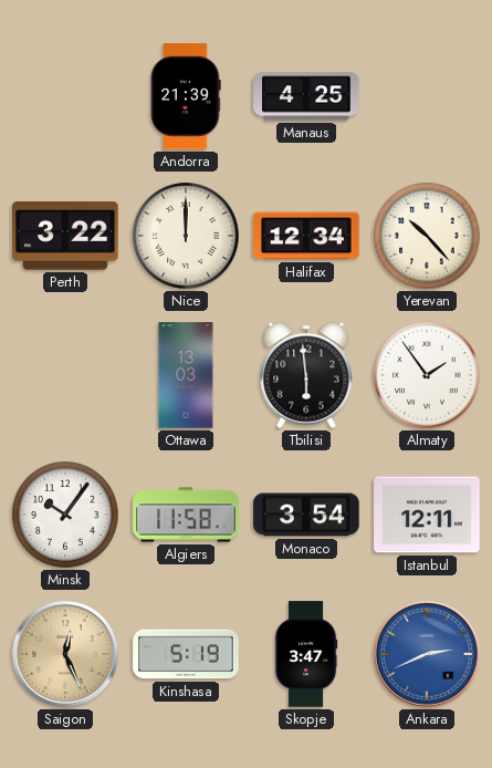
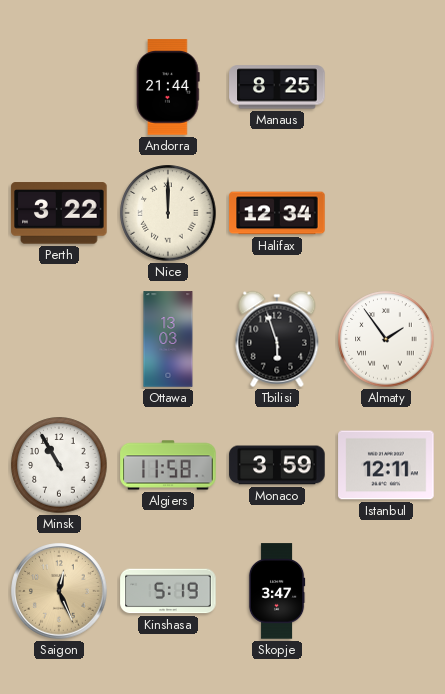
Andorra: 21:39 -> 21:44
Manaus: 4:25 -> 8:25
Yerevan: 10:23 -> none
Tbilisi: 5:59 -> 5:57
Minsk: 10:06 -> 10:55
Monaco: 3:54 -> 3:59
Ankara: 2:41 -> none
